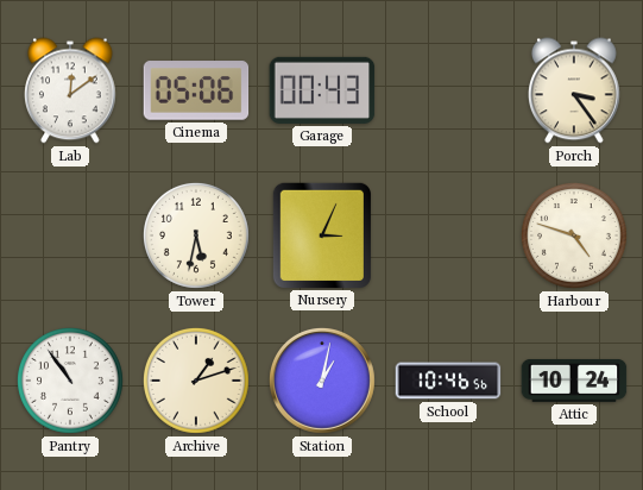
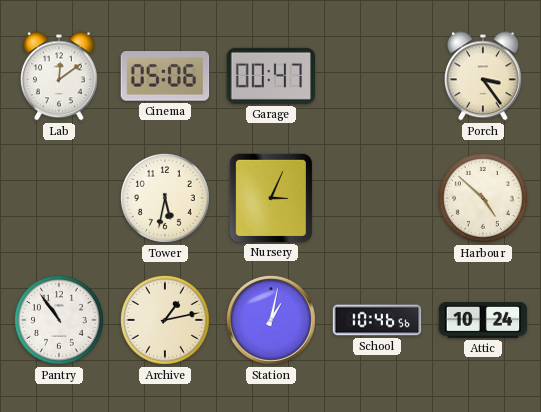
Garage: 00:43 -> 00:47
Harbour: 4:48 -> 4:52
Archive: 1:12 -> 1:13
